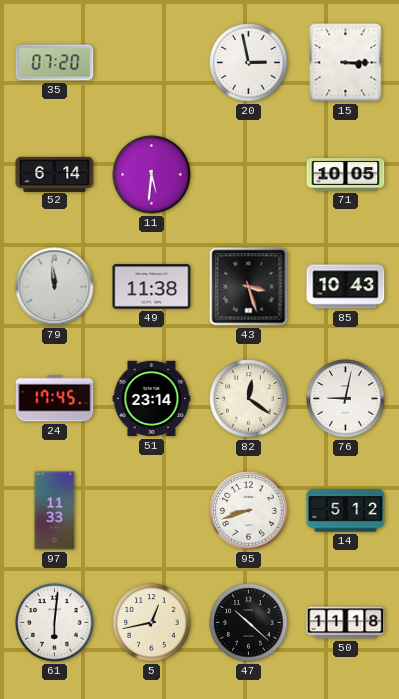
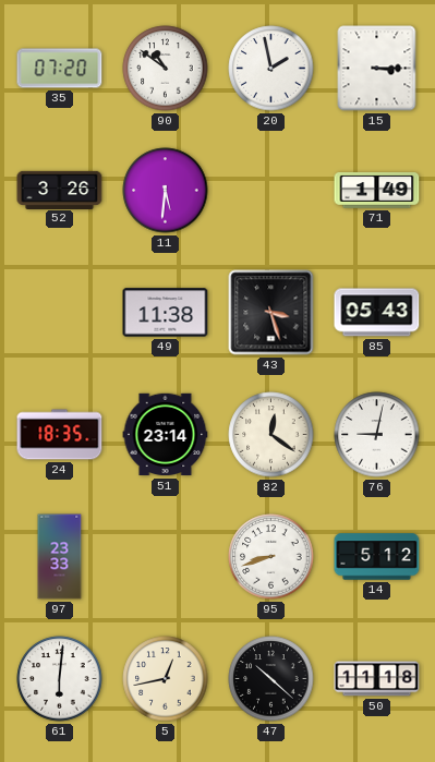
90: none -> 10:51
20: 2:58 -> 1:58
52: 6:14 -> 3:26
71: 10:05 -> 1:49
79: 11:59 -> none
85: 10:43 -> 05:43
24: 17:45 -> 18:35
97: 11:33 -> 23:33
